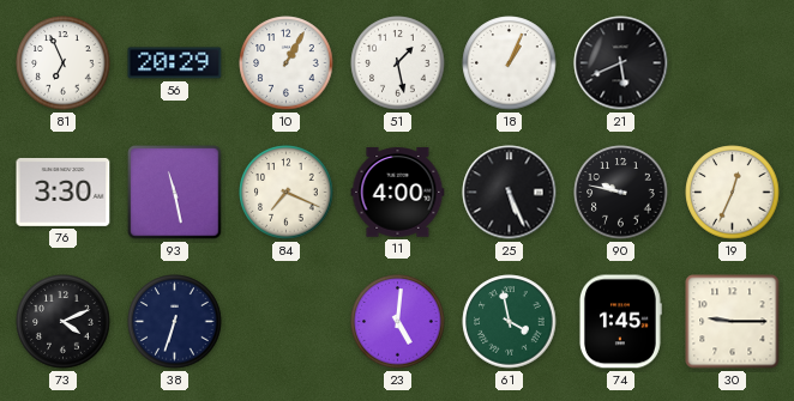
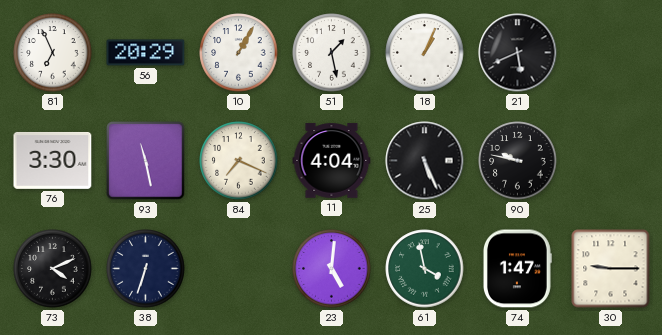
11: 4:00 -> 4:04
19: 12:34 -> none
74: 1:45 -> 1:47
